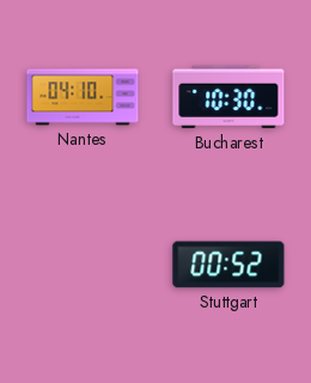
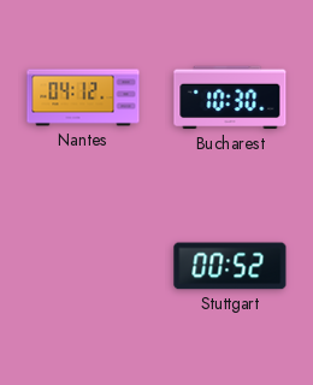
Nantes: 04:10 -> 04:12
